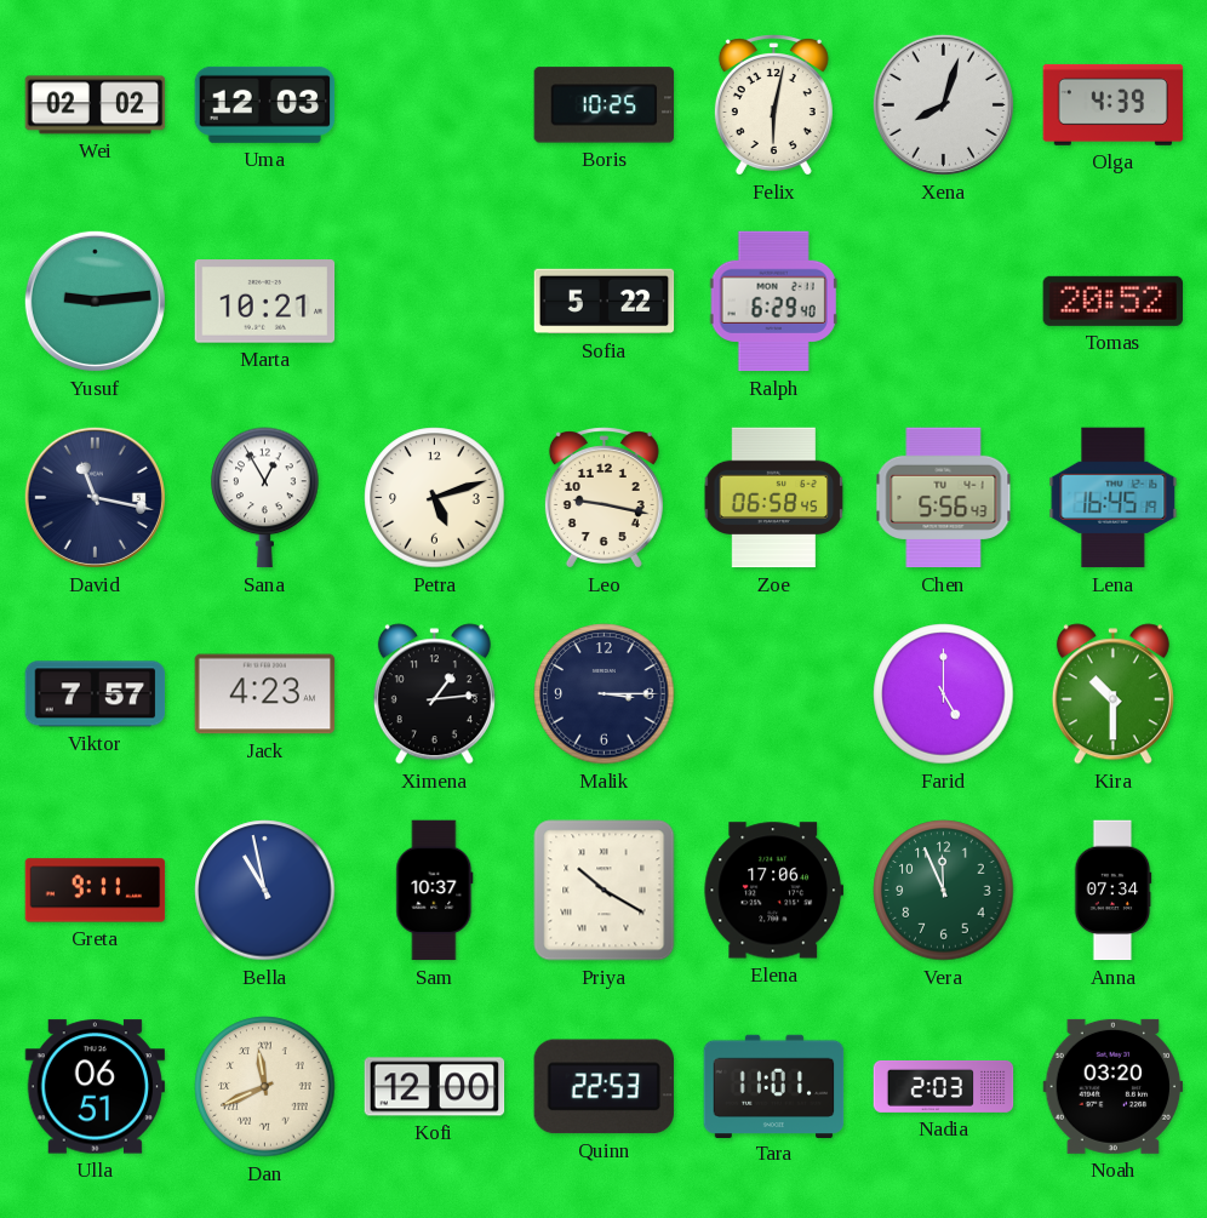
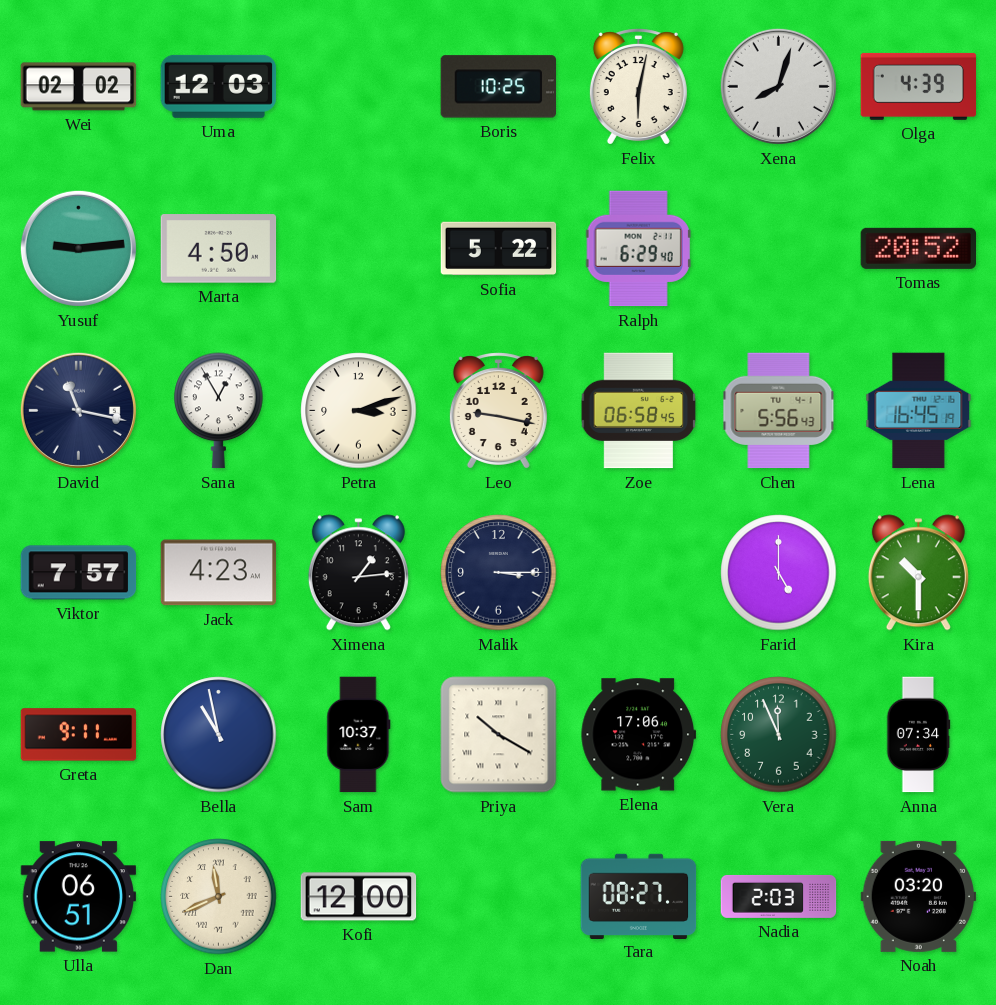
Marta: 10:21 -> 4:50
Petra: 5:12 -> 3:12
Quinn: 22:53 -> none
Tara: 11:01 -> 08:27
